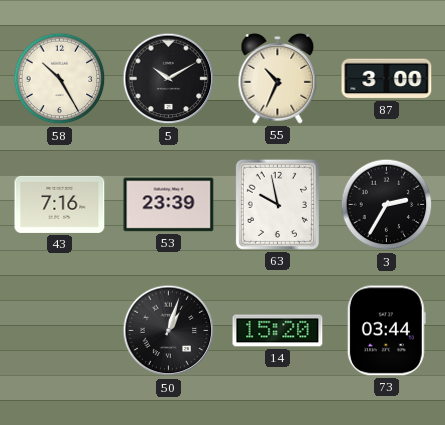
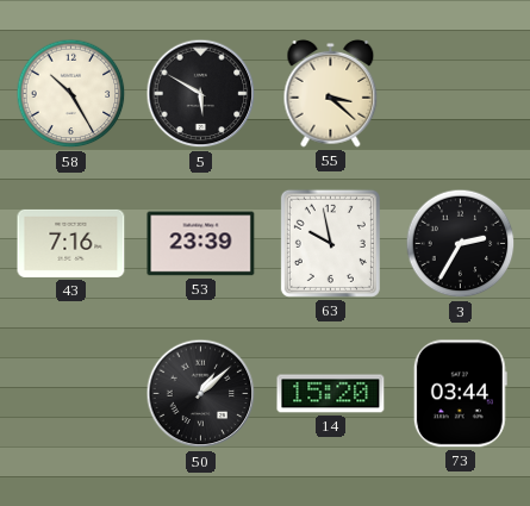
5: 10:10 -> 5:50
55: 10:34 -> 3:22
87: 3:00 -> none
50: 1:03 -> 1:08
